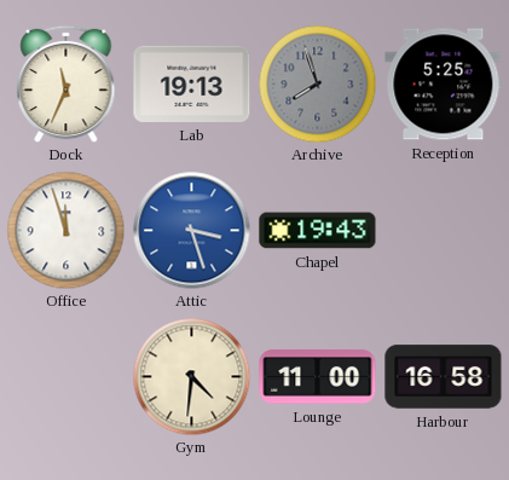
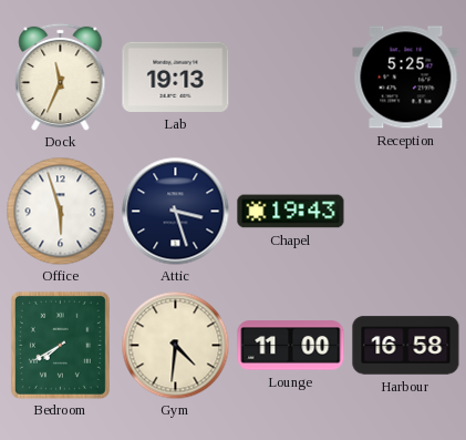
Archive: 7:57 -> none
Office: 11:57 -> 5:57
Attic dial: blue -> navy
Bedroom: none -> 7:40
